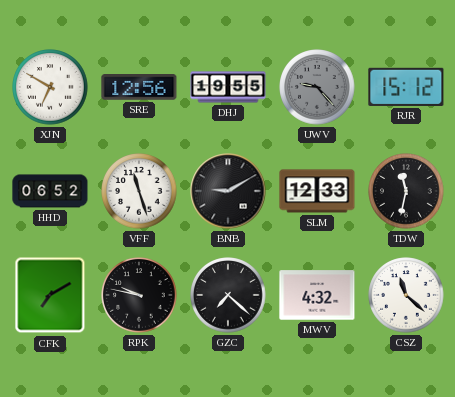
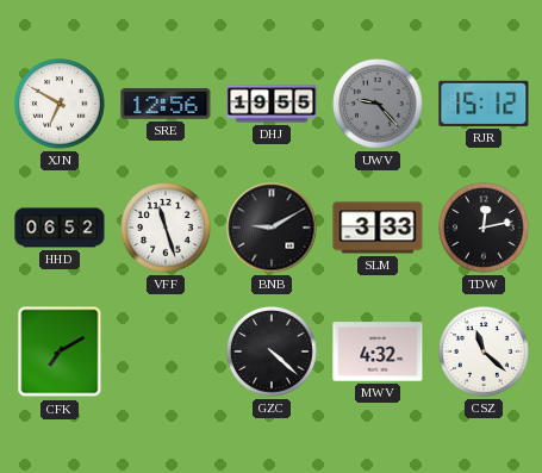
SLM: 12:33 -> 3:33
TDW: 11:32 -> 12:13
RPK: 9:47 -> none
GZC: 7:22 -> 4:22
